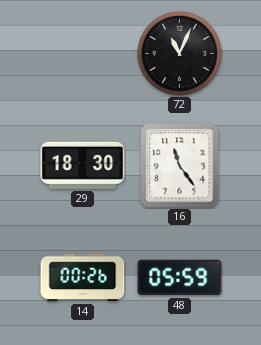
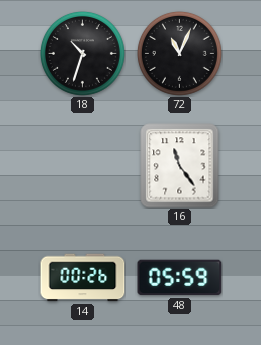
18: none -> 10:33
29: 18:30 -> none
